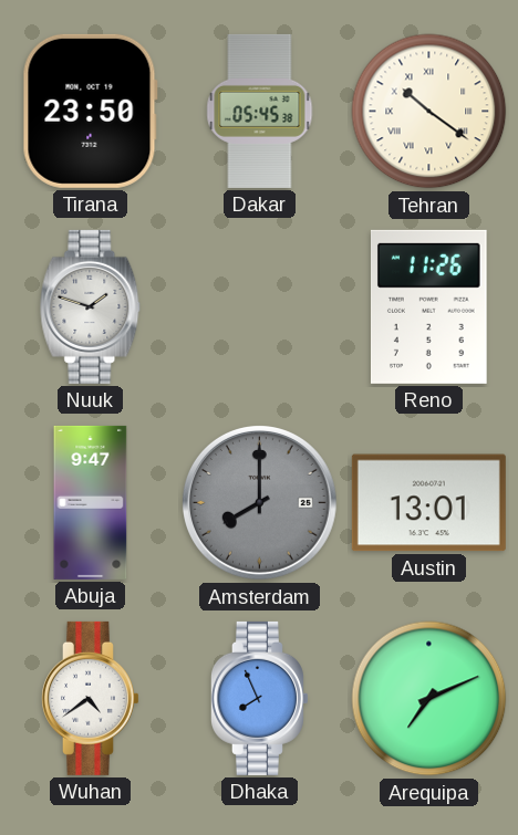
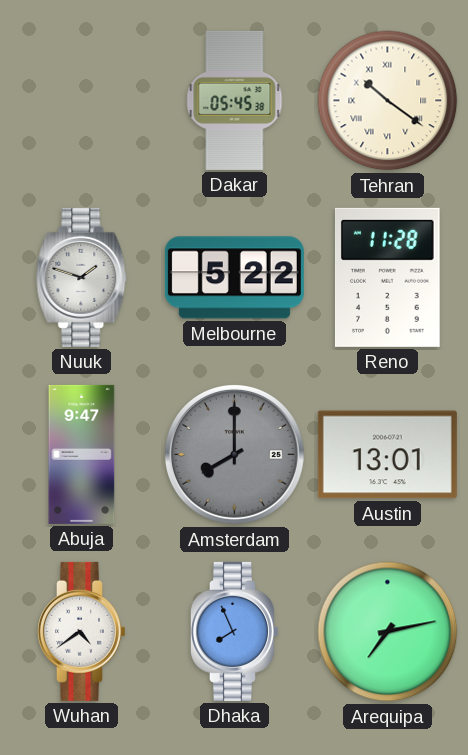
Tirana: 23:50 -> none
Melbourne: none -> 5:22
Reno: 11:26 -> 11:28
Arequipa: 7:11 -> 7:13
